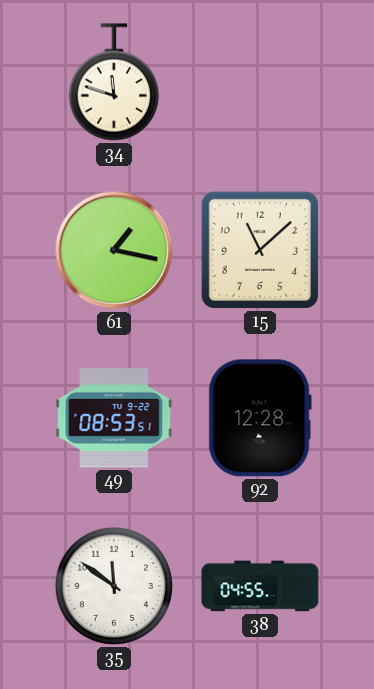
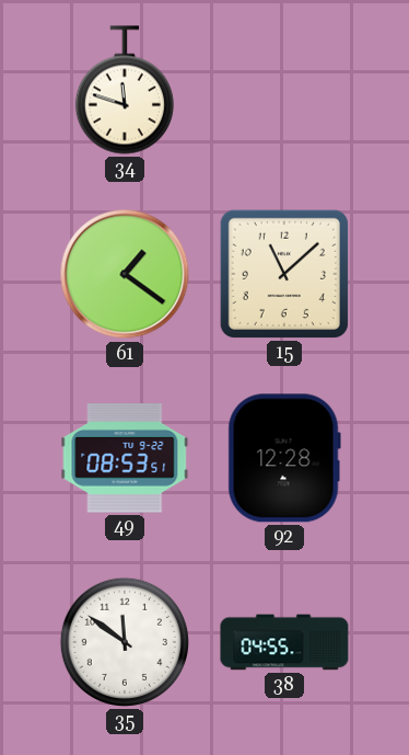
61: 1:17 -> 1:21
